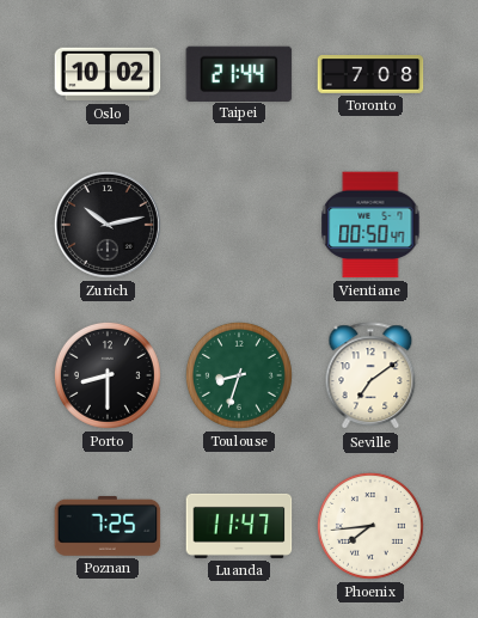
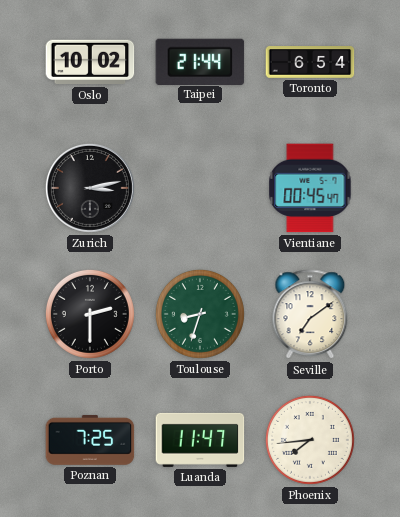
Toronto: 7:08 -> 6:54
Zurich: 10:13 -> 3:13
Vientiane: 00:50 -> 00:45
Porto: 8:30 -> 2:30
